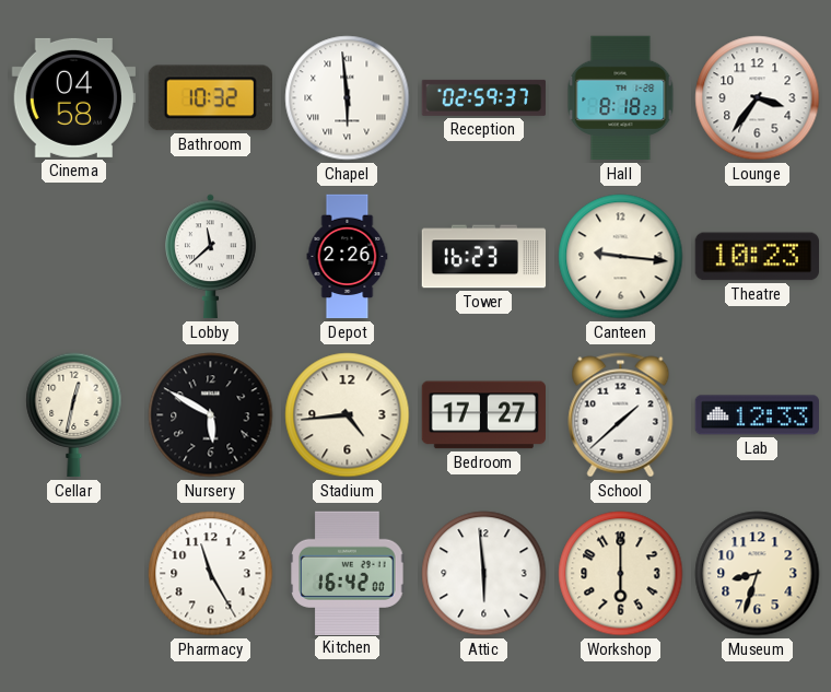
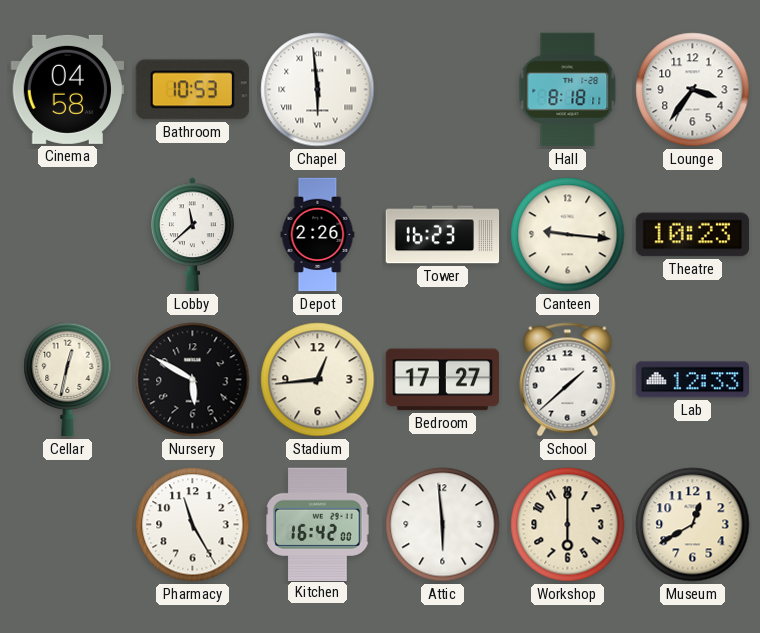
Bathroom: 10:32 -> 10:53
Reception: 02:59 -> none
Hall: 8:18:23 -> 8:18:11
Stadium: 4:44 -> 12:44
Museum: 8:33 -> 12:40
